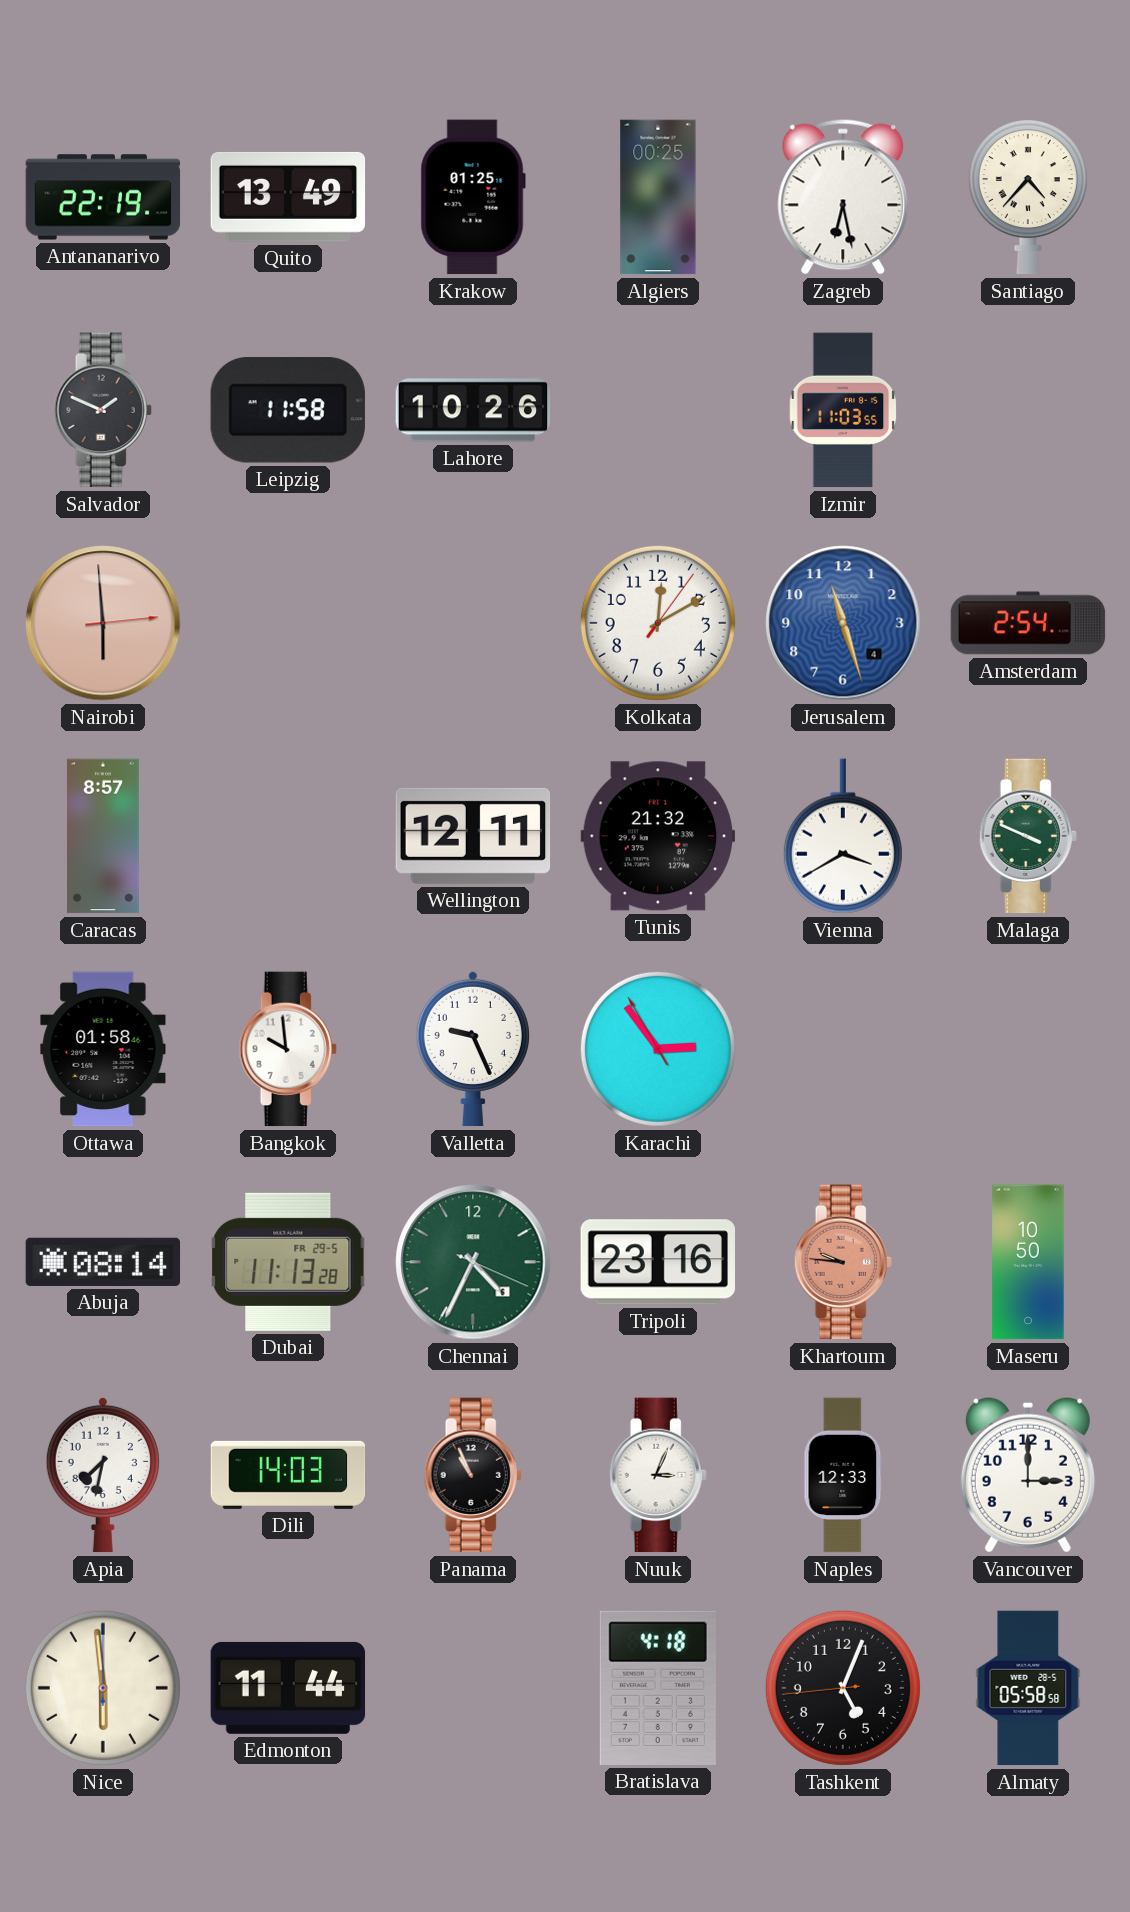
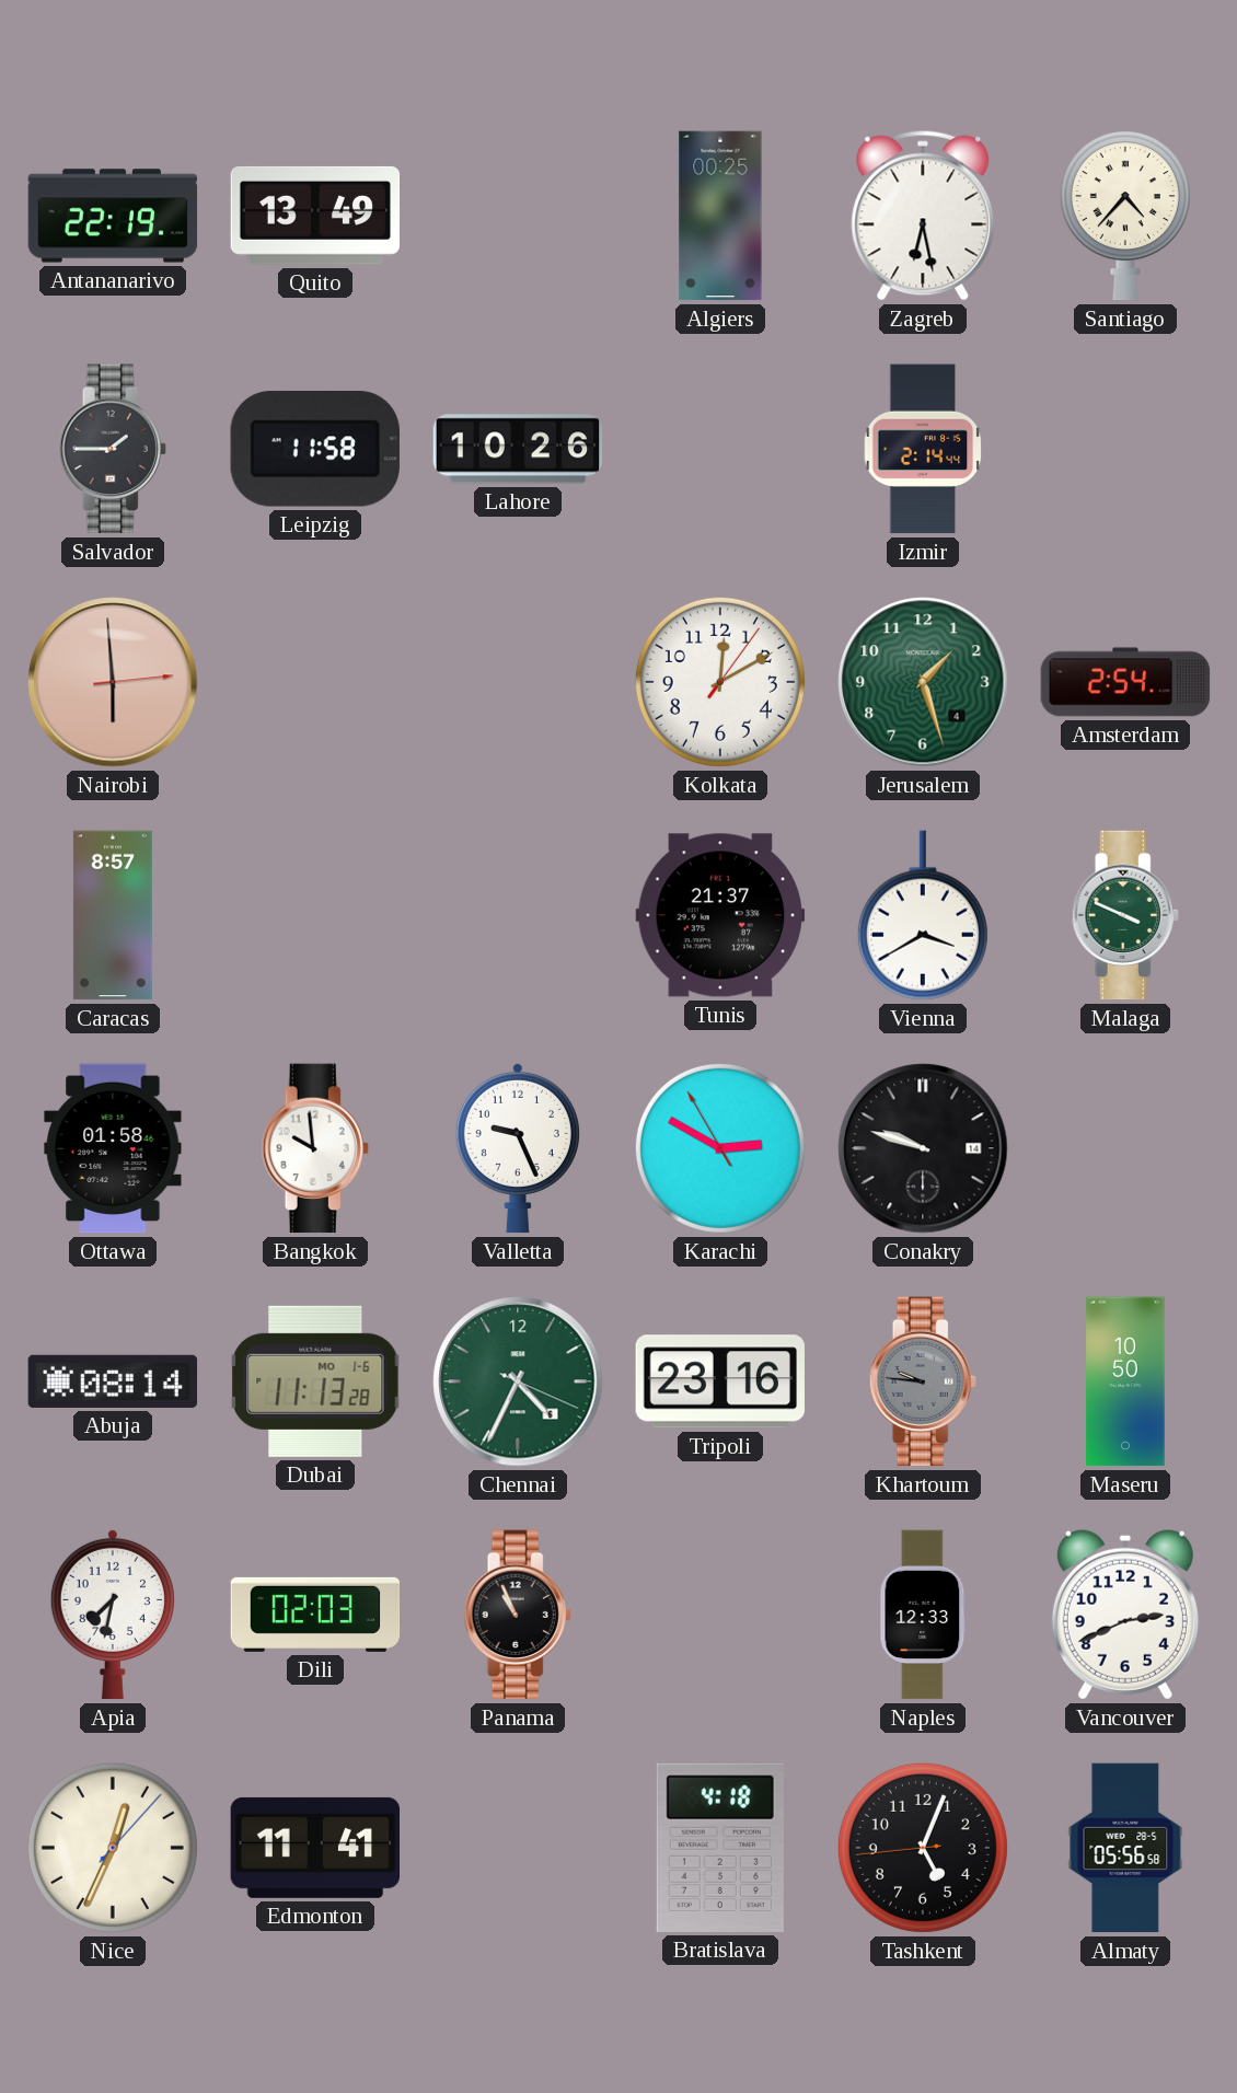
Krakow: 01:25 -> none
Salvador: 1:49 -> 1:45
Izmir: 11:03 -> 2:14
Jerusalem: 11:27 -> 1:27
Jerusalem dial: blue -> green
Wellington: 12:11 -> none
Tunis: 21:32 -> 21:37
Karachi: 2:53 -> 2:49
Conakry: none -> 9:48
Dubai date: FR 29-5 -> MO 1-6
Khartoum dial: salmon -> grey
Dili: 14:03 -> 02:03
Nuuk: 3:04 -> none
Vancouver: 3:00 -> 2:41
Nice: 5:59 -> 12:34
Edmonton: 11:44 -> 11:41
Almaty: 05:58 -> 05:56
